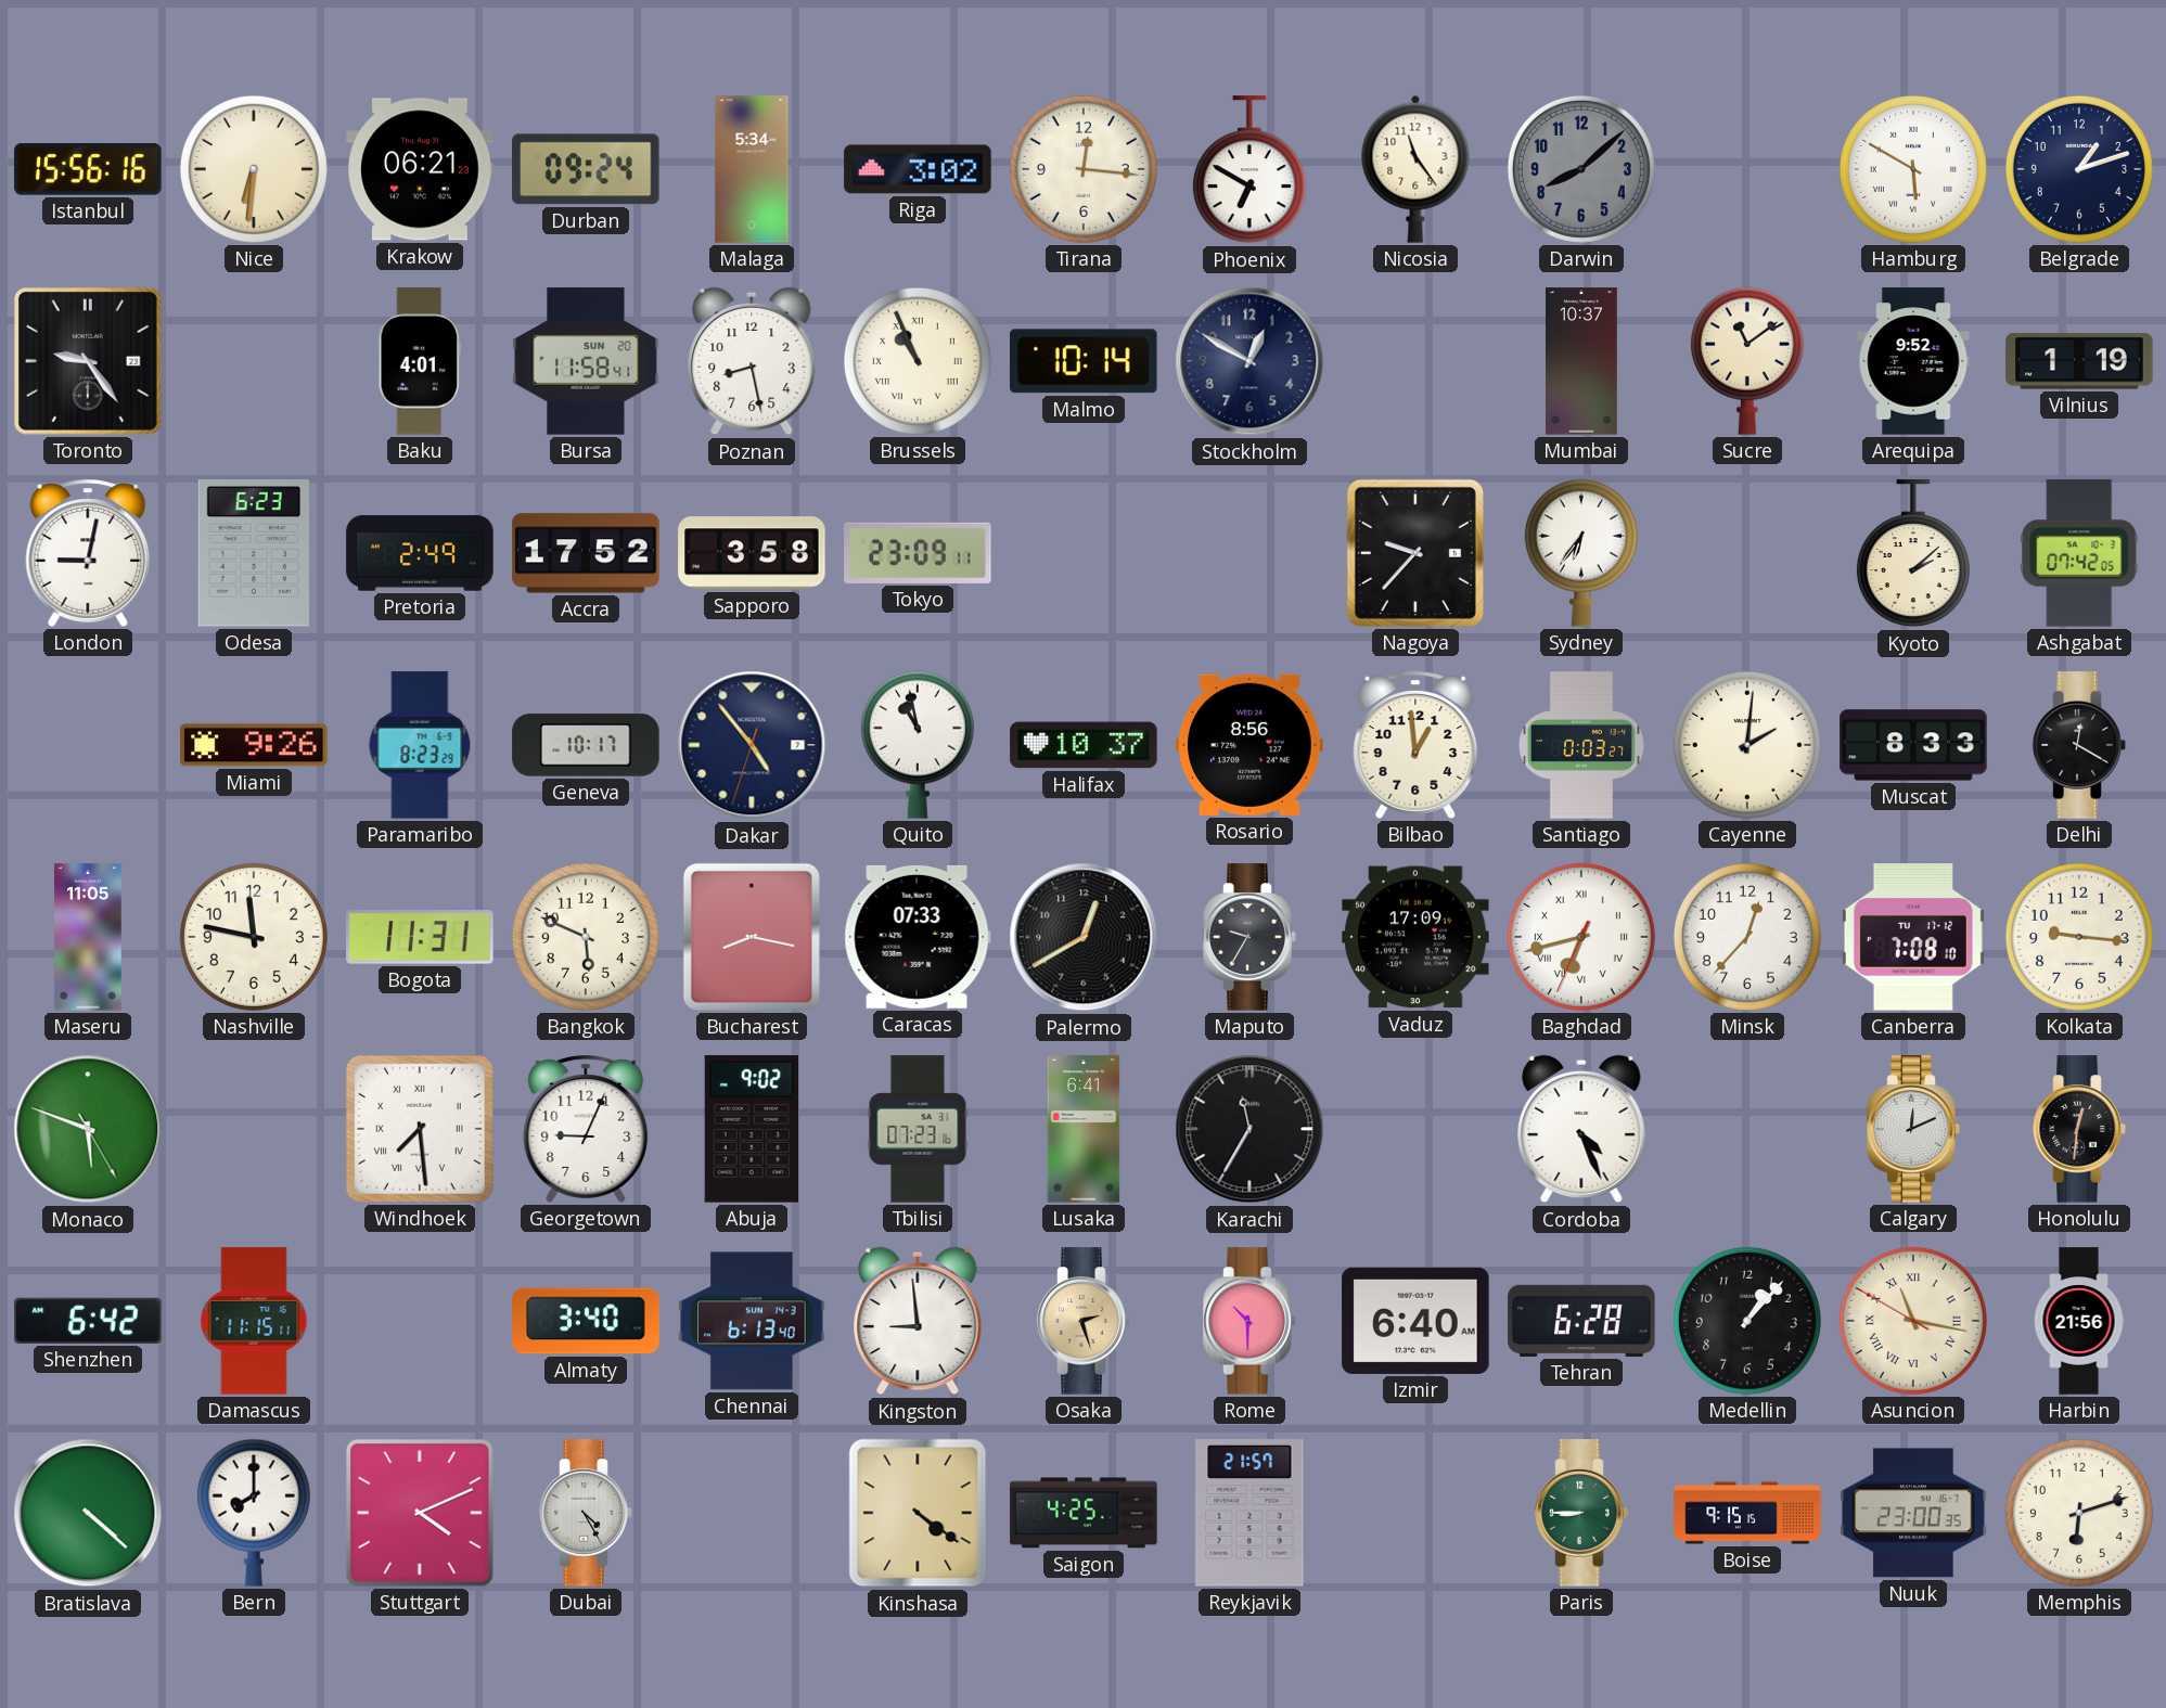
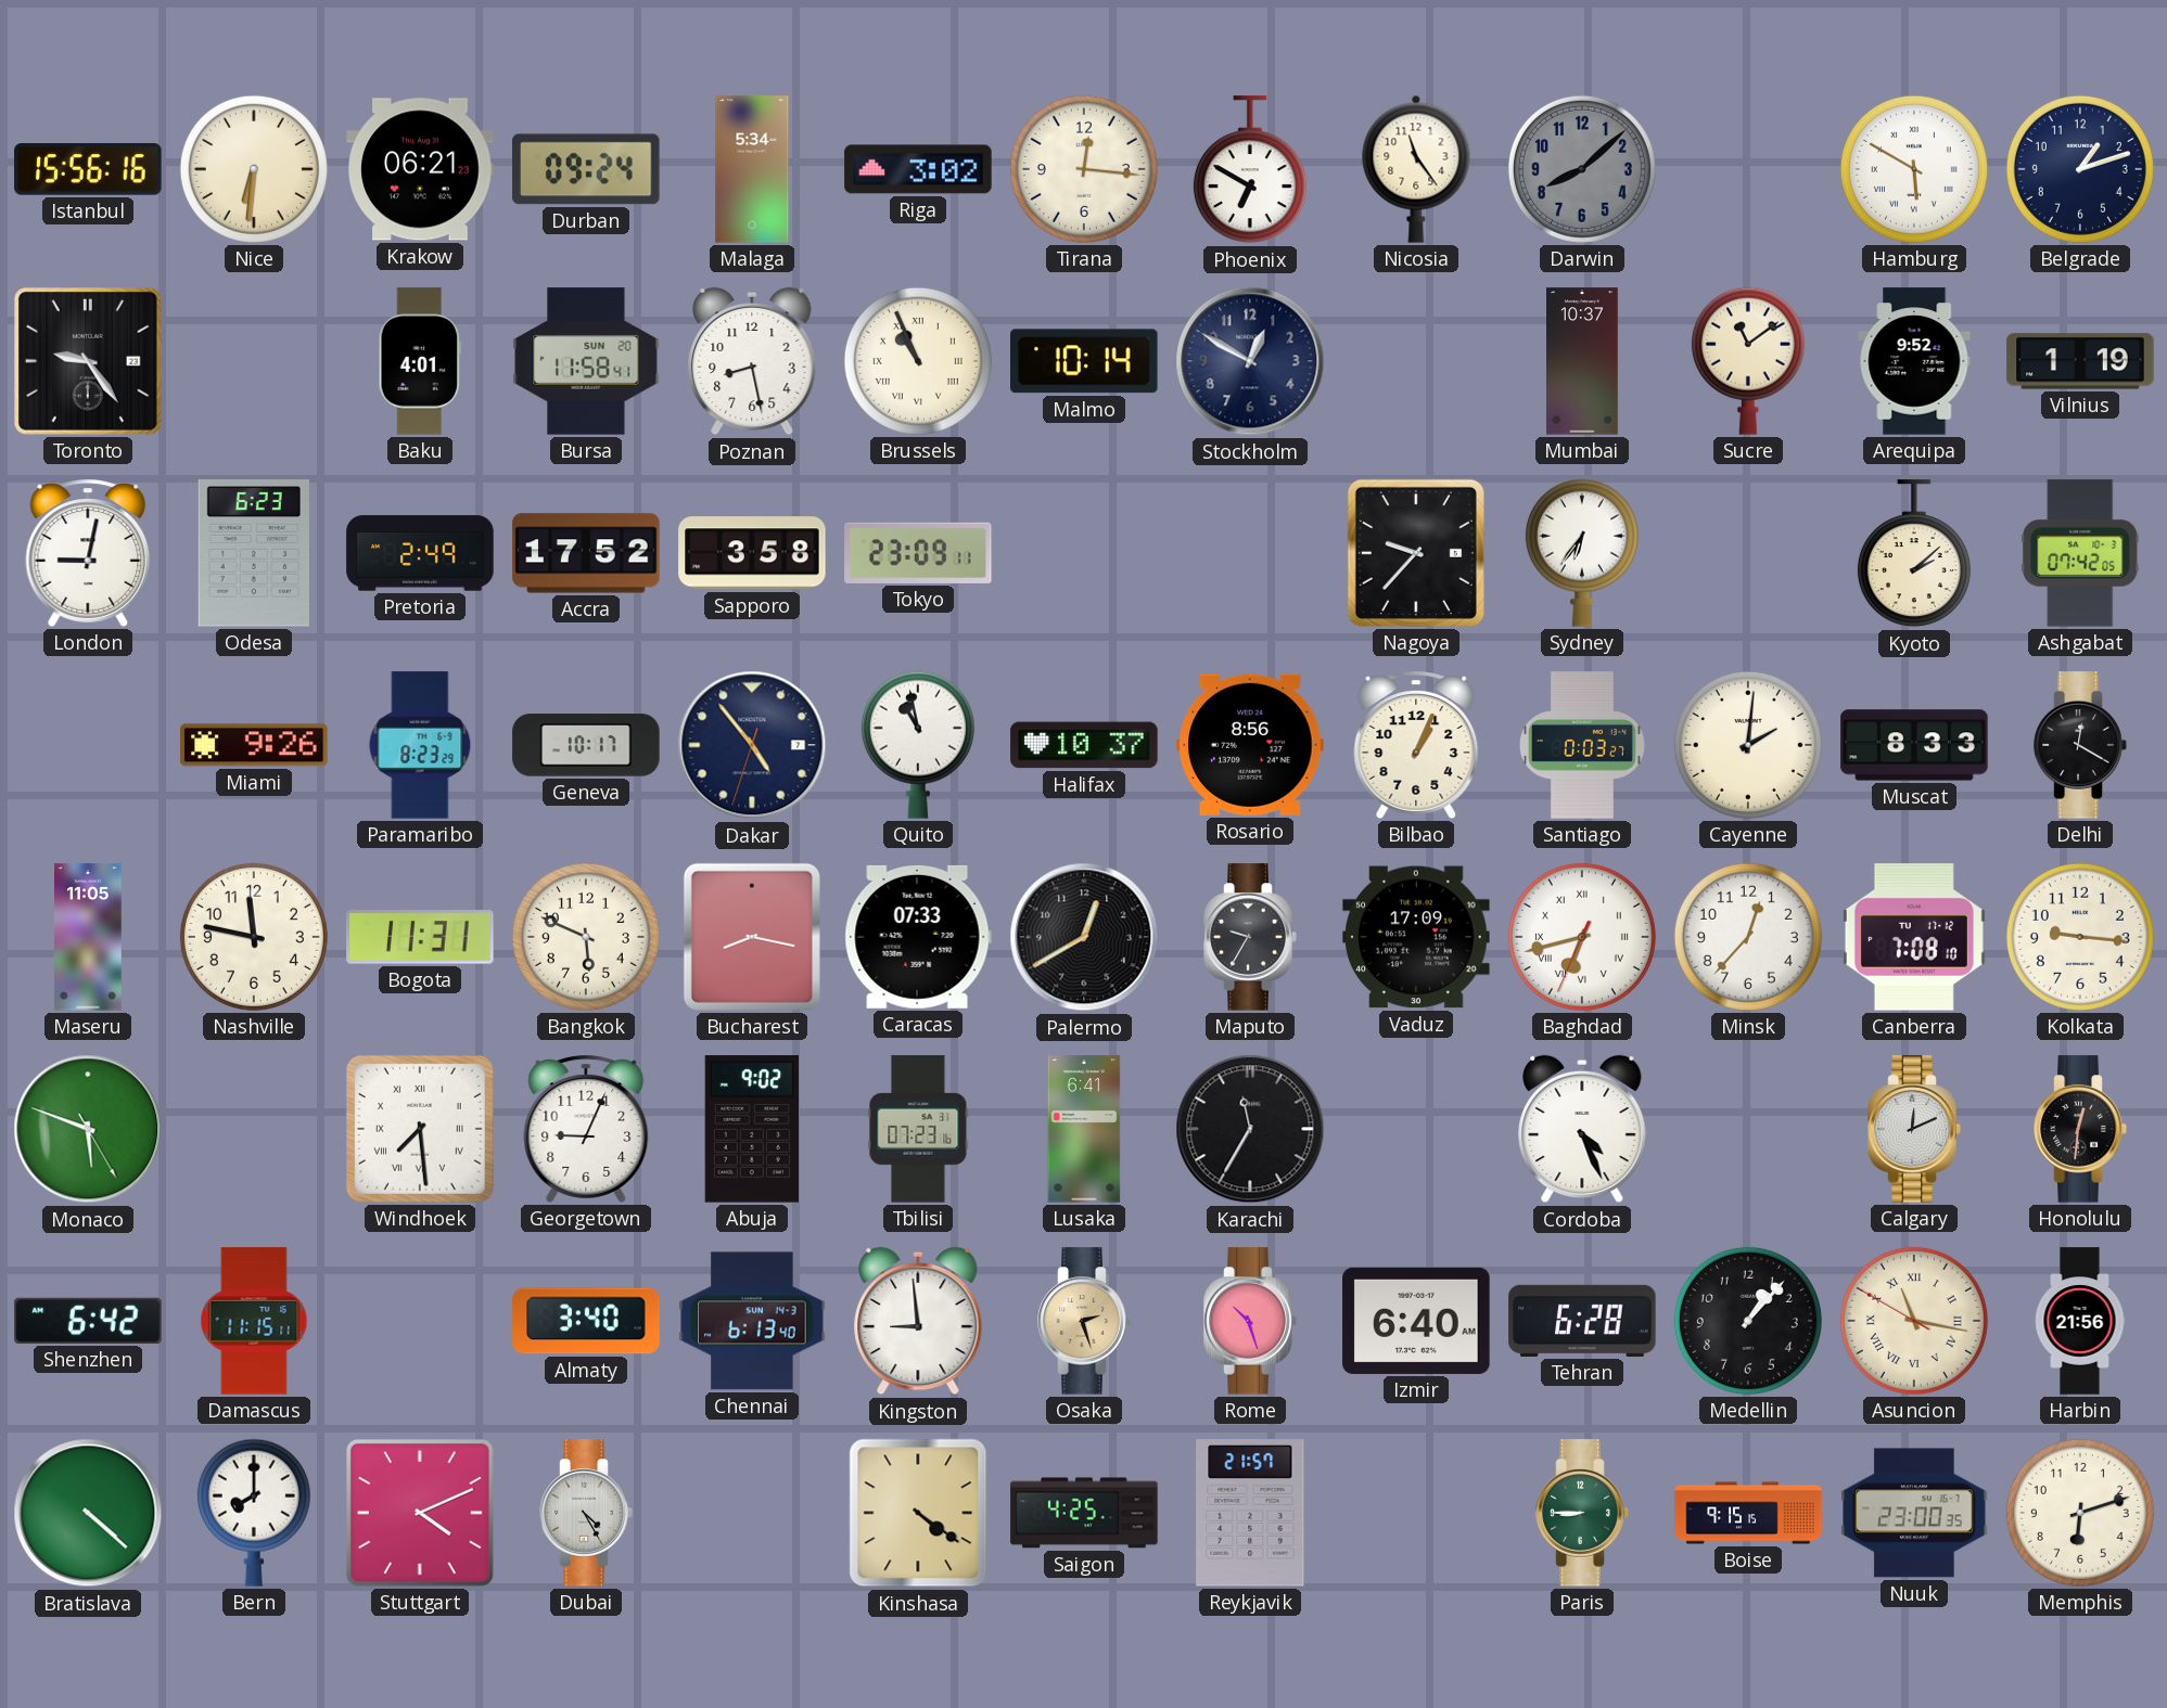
Bilbao: 12:59 -> 1:04
Rome: 10:30 -> 10:27
